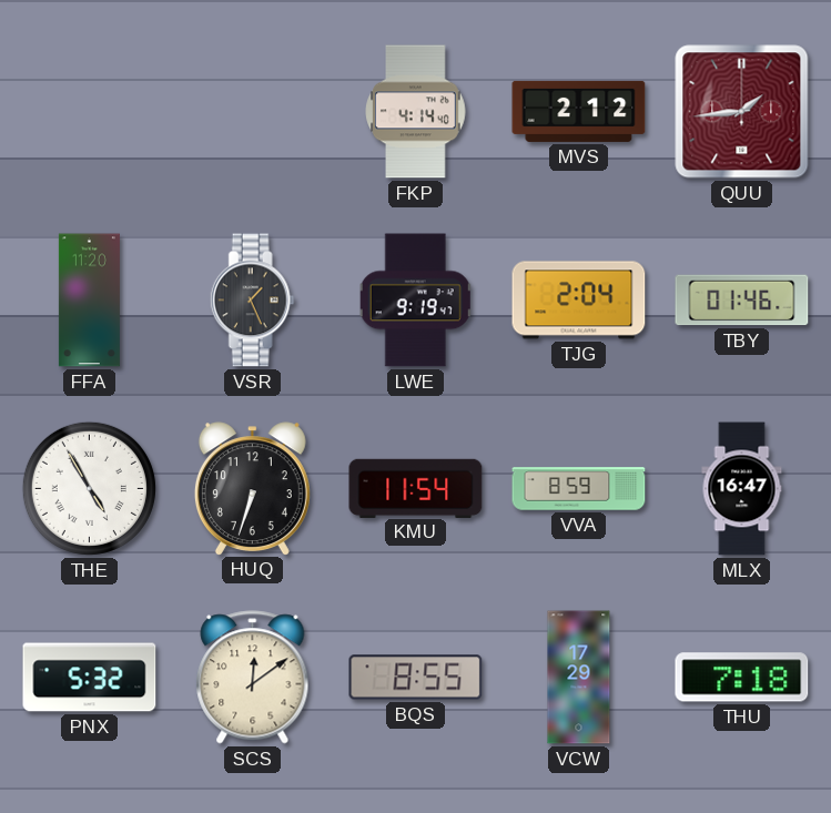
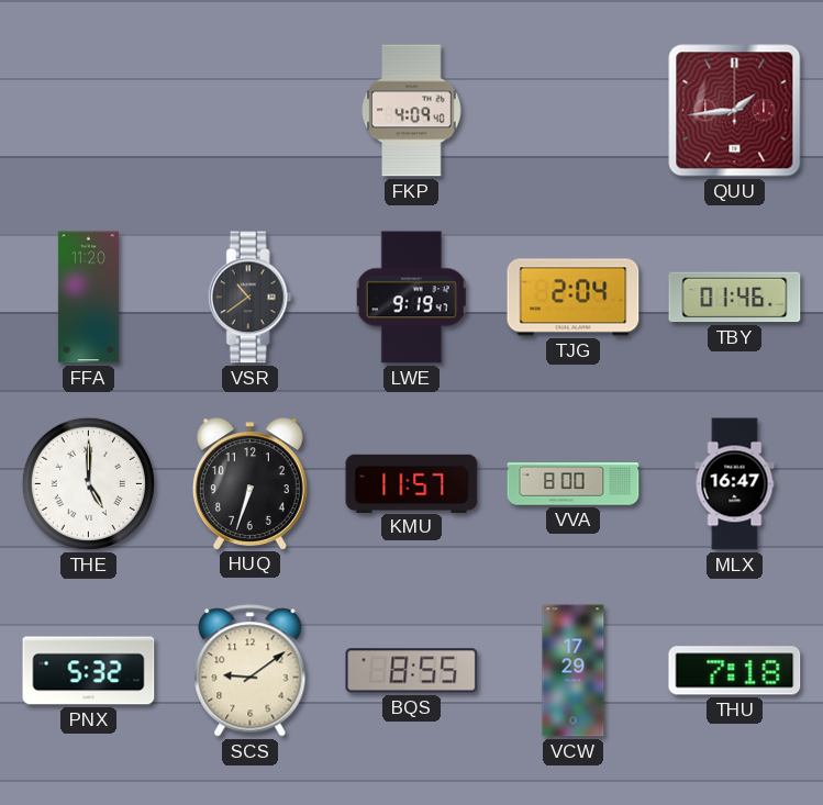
FKP: 4:14 -> 4:09
MVS: 2:12 -> none
VSR: 1:26 -> 10:39
THE: 4:55 -> 5:00
KMU: 11:54 -> 11:57
VVA: 8:59 -> 8:00
SCS: 12:09 -> 9:09
